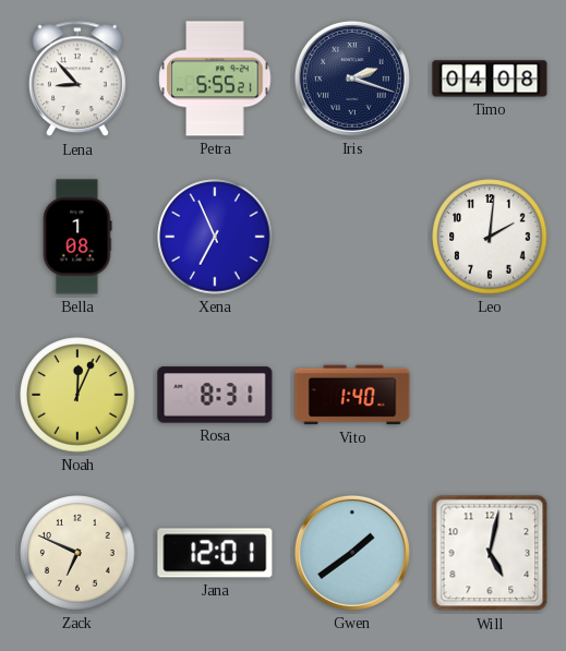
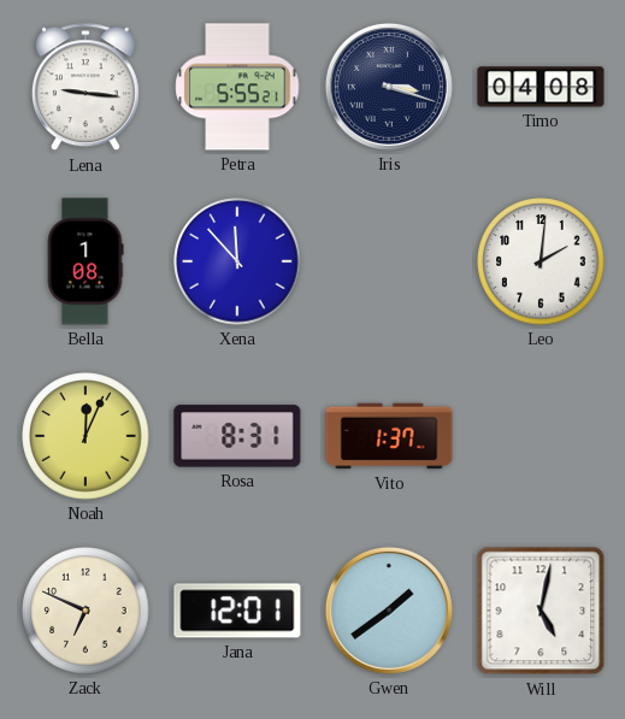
Lena: 8:53 -> 9:16
Iris: 2:18 -> 3:18
Xena: 6:56 -> 11:53
Vito: 1:40 -> 1:37
